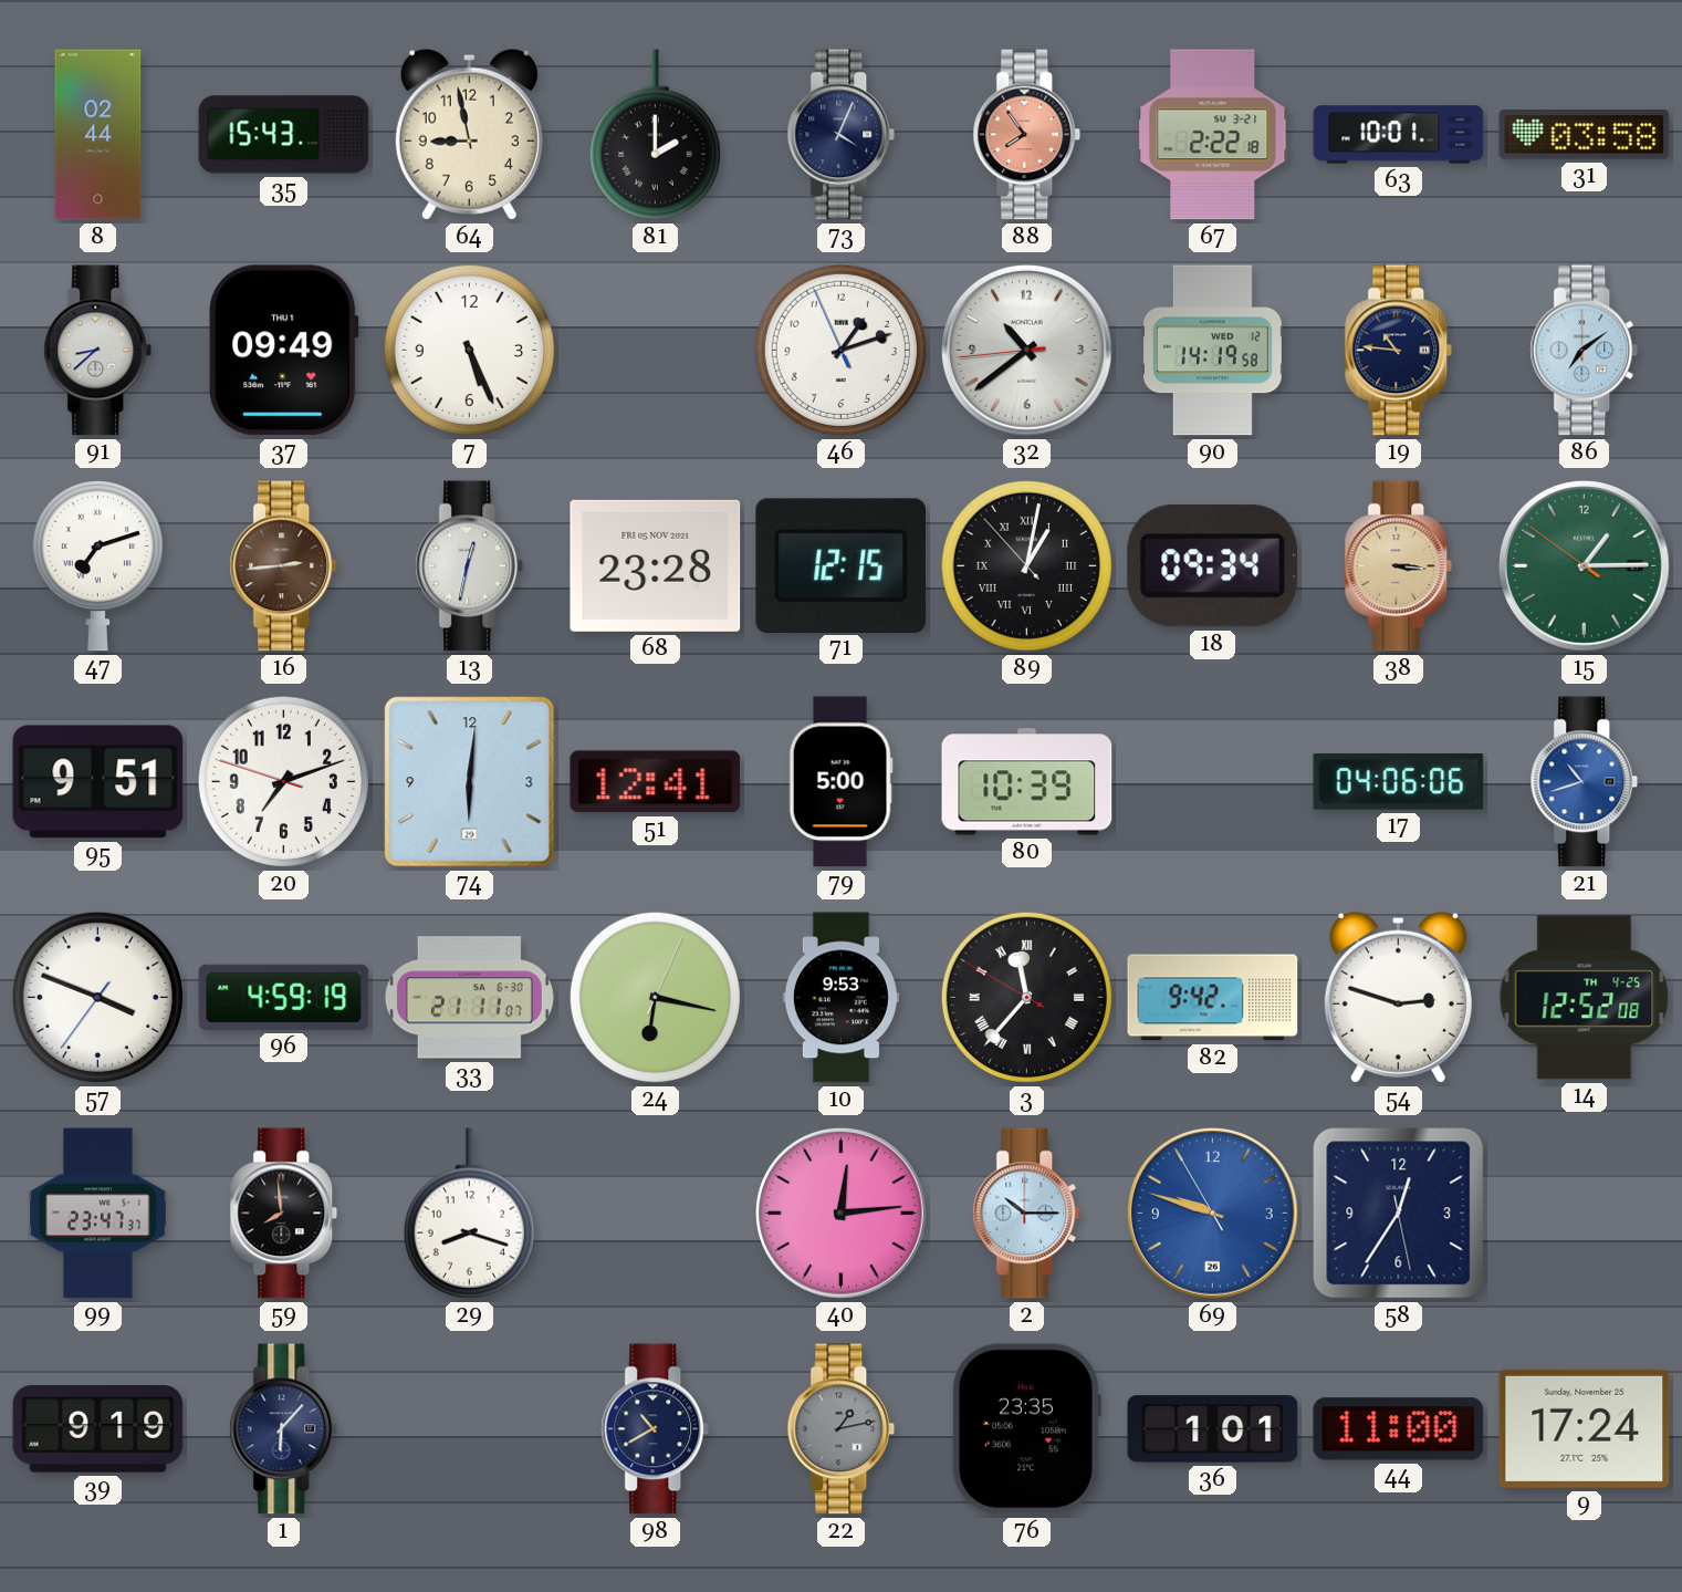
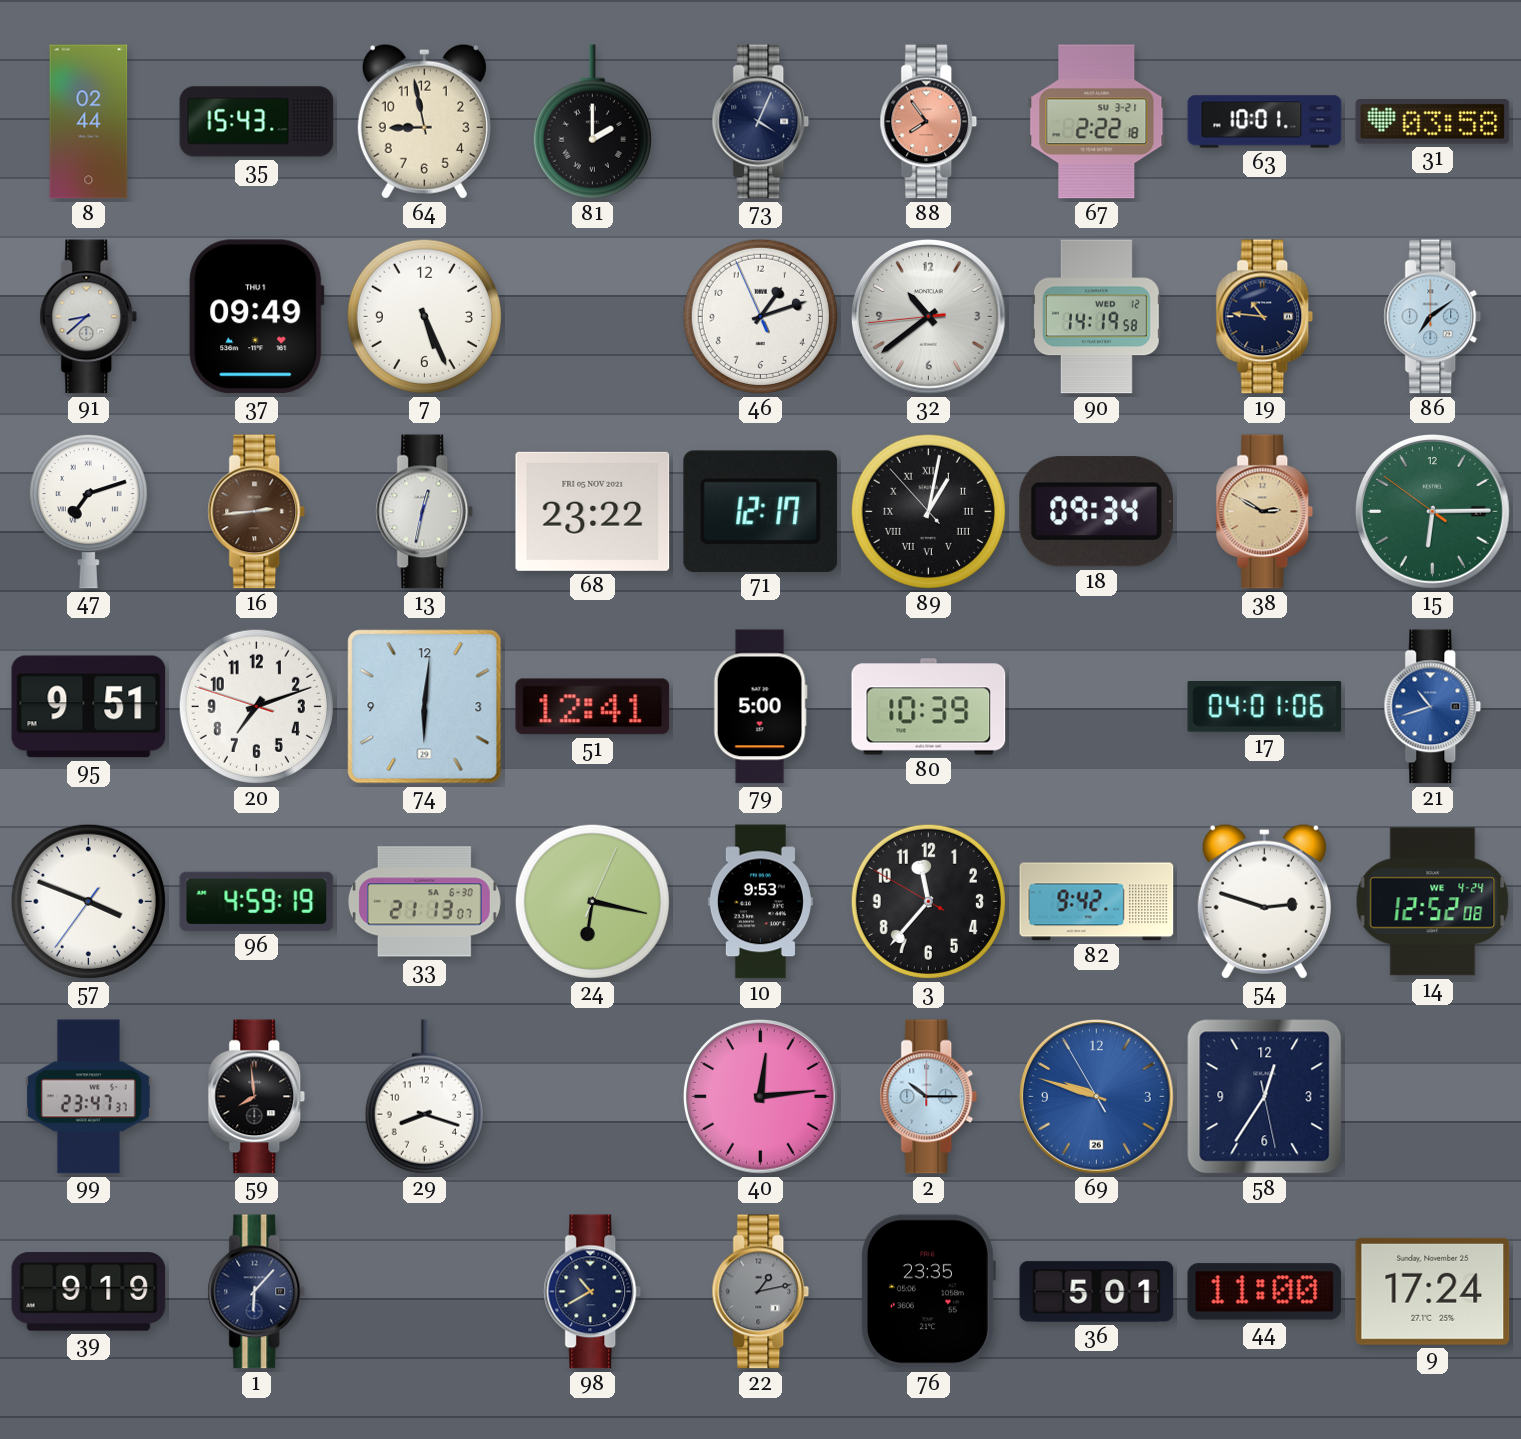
68: 23:28 -> 23:22
71: 12:15 -> 12:17
38: 3:16 -> 2:50
15: 1:14 -> 6:14
17: 04:06 -> 04:01
33: 21:11 -> 21:13
3 numerals: Roman -> Arabic
14 date: TH 4-25 -> WE 4-24
36: 1:01 -> 5:01
